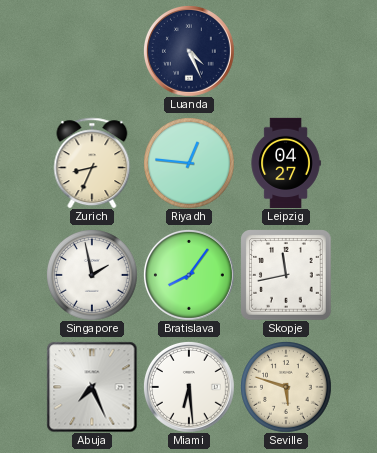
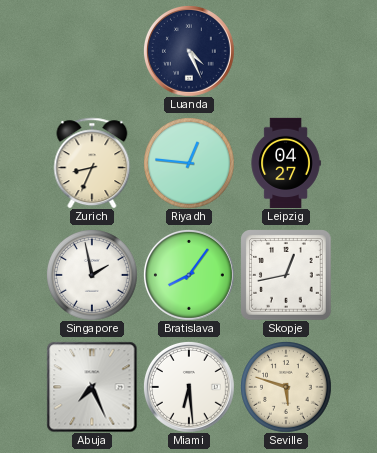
Skopje: 11:43 -> 12:43
